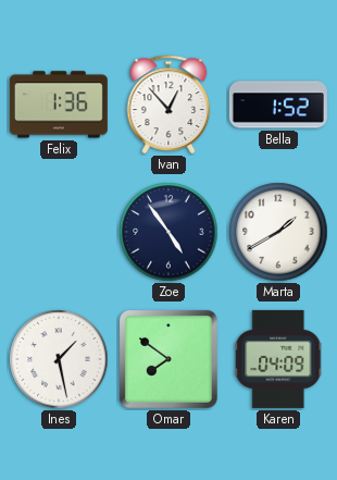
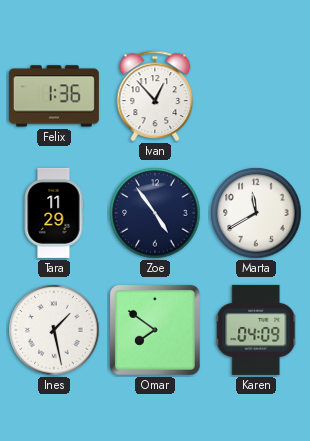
Bella: 1:52 -> none
Tara: none -> 11:29
Marta: 1:40 -> 11:40
